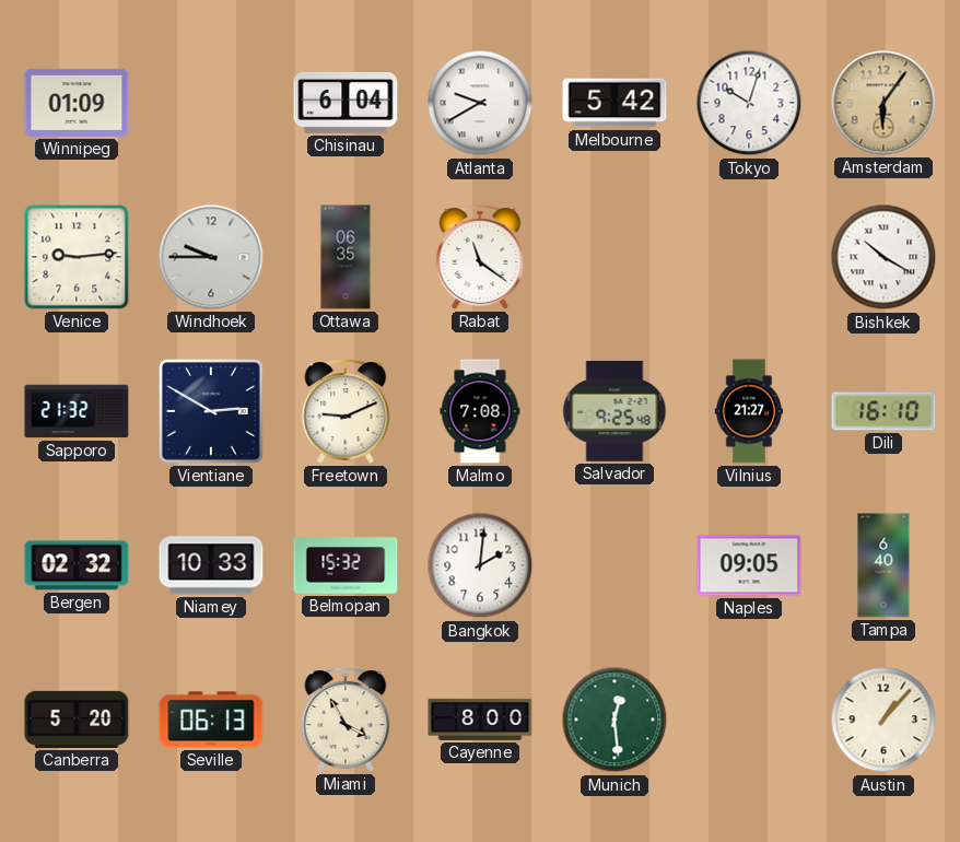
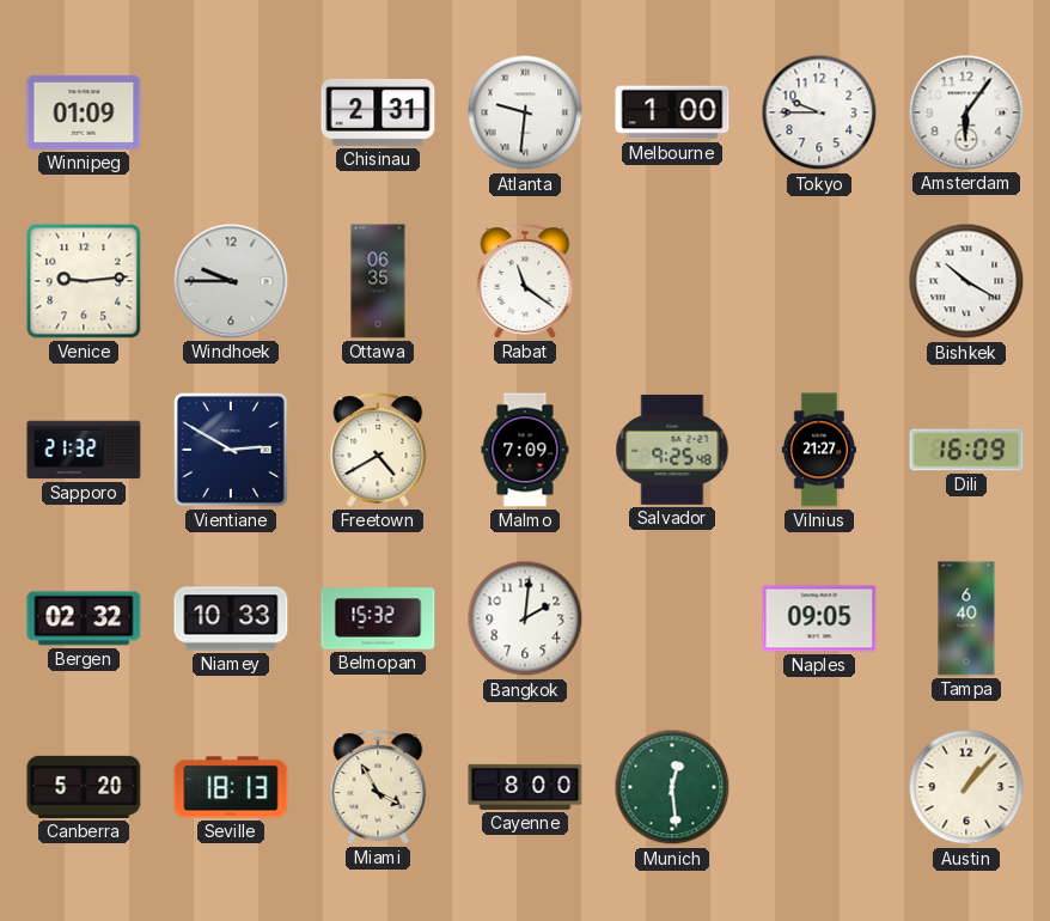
Chisinau: 6:04 -> 2:31
Atlanta: 9:40 -> 9:31
Melbourne: 5:42 -> 1:00
Tokyo: 10:03 -> 9:45
Amsterdam dial: champagne -> white
Freetown: 9:11 -> 4:40
Malmo: 7:08 -> 7:09
Dili: 16:10 -> 16:09
Seville: 06:13 -> 18:13
